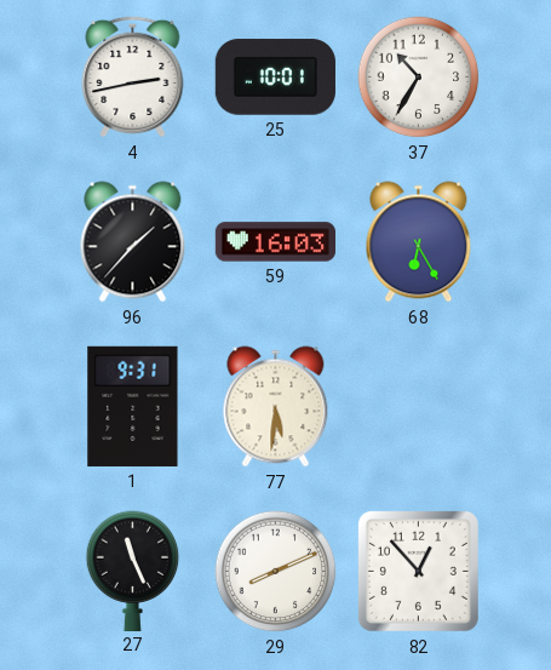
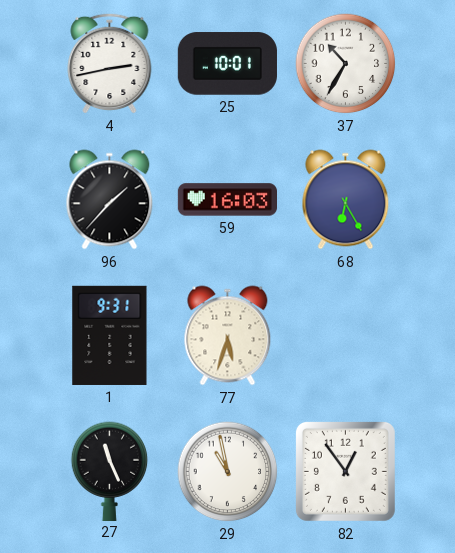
77: 5:31 -> 5:33
29: 8:11 -> 10:58
82: 12:53 -> 12:54
